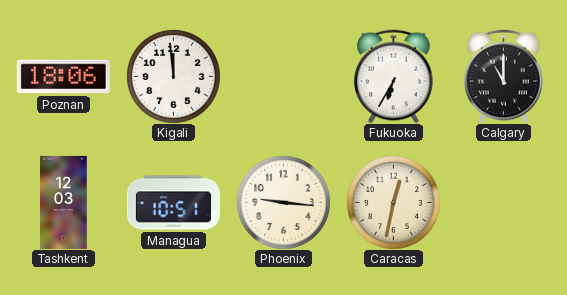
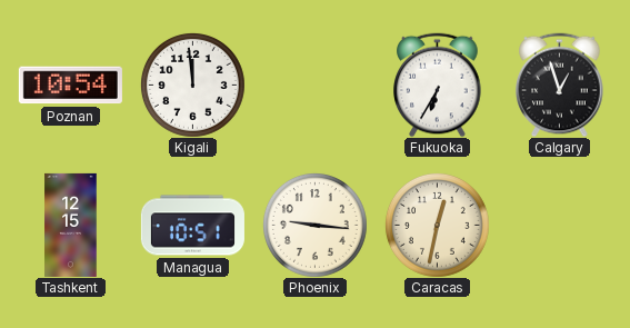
Poznan: 18:06 -> 10:54
Calgary: 11:00 -> 12:57
Tashkent: 12:03 -> 12:15
